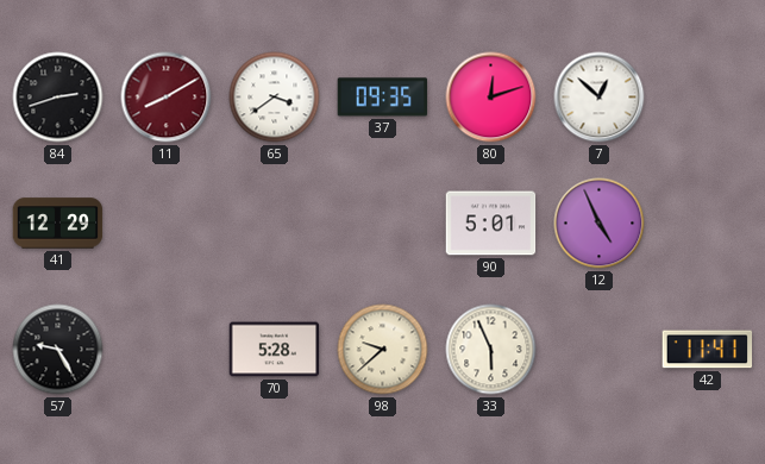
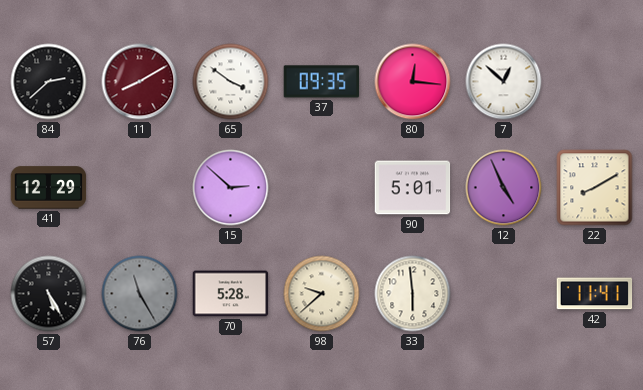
84: 2:42 -> 2:38
65: 3:39 -> 3:51
80: 12:12 -> 12:16
15: none -> 2:52
22: none -> 8:10
57: 9:25 -> 5:25
76: none -> 11:25
33: 5:56 -> 5:59
